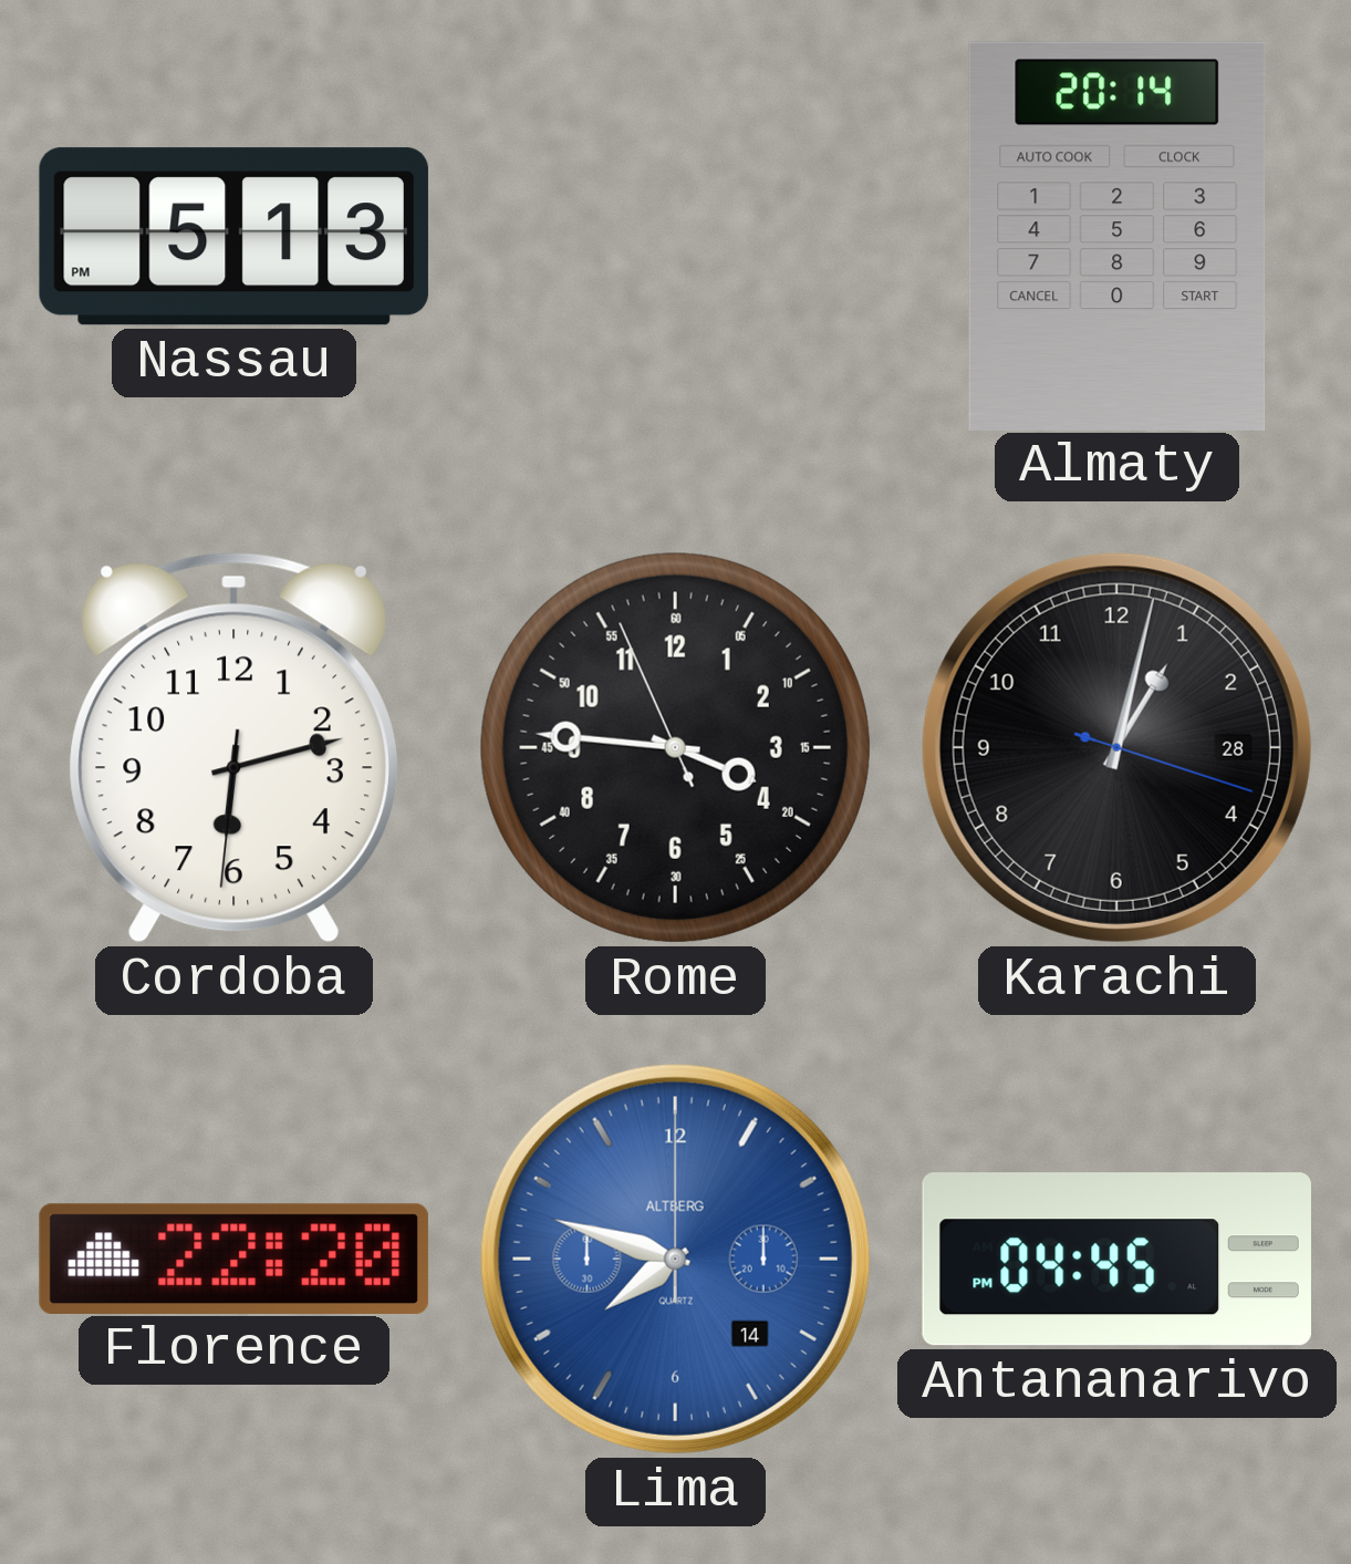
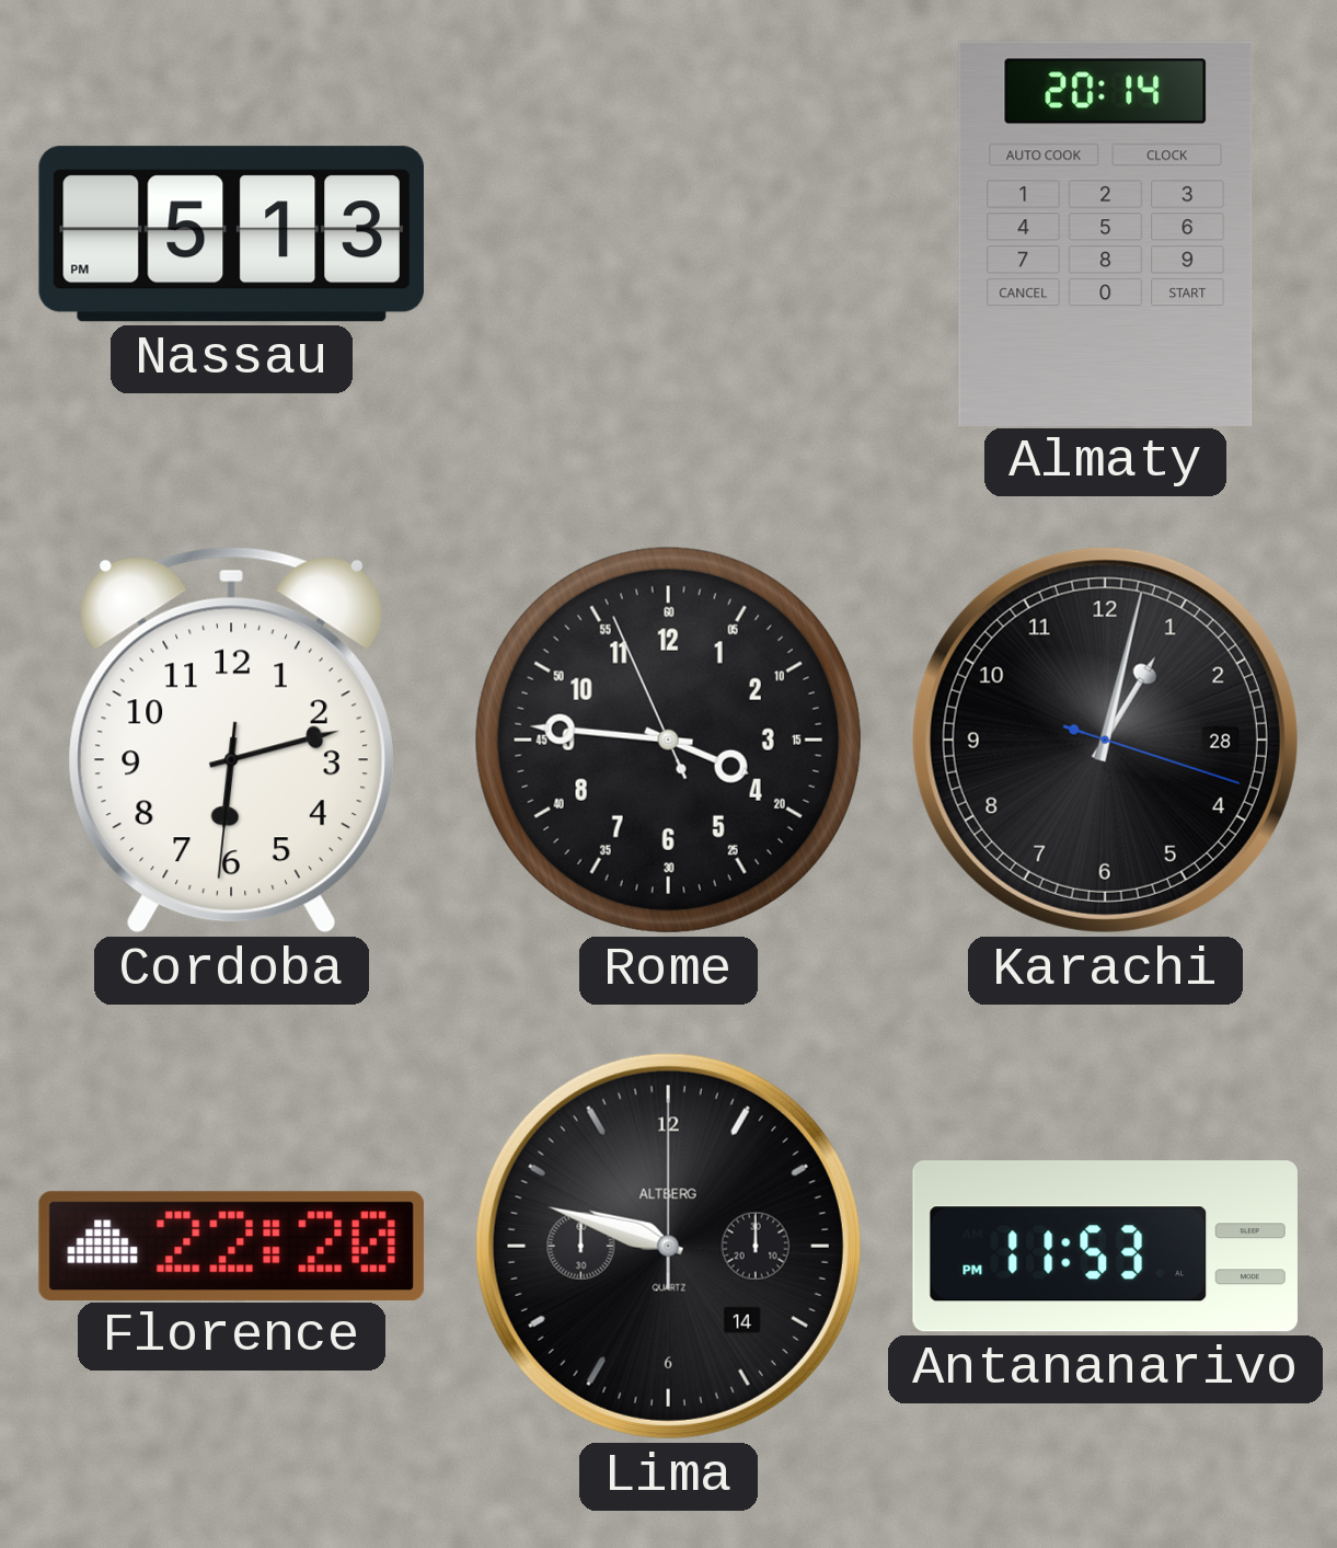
Lima: 7:48 -> 9:48
Lima dial: blue -> black
Antananarivo: 04:45 -> 11:53
